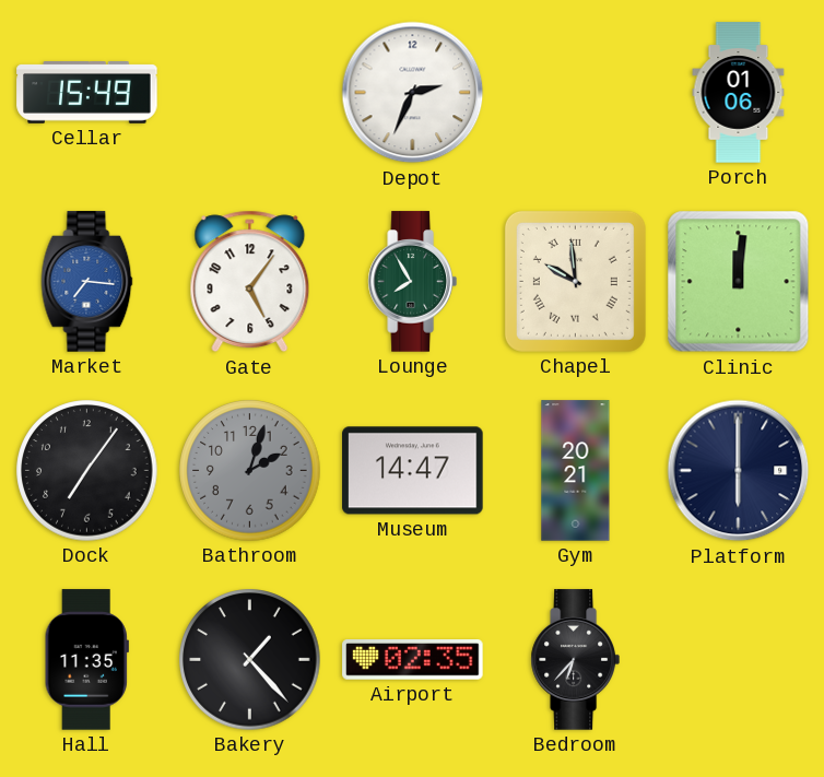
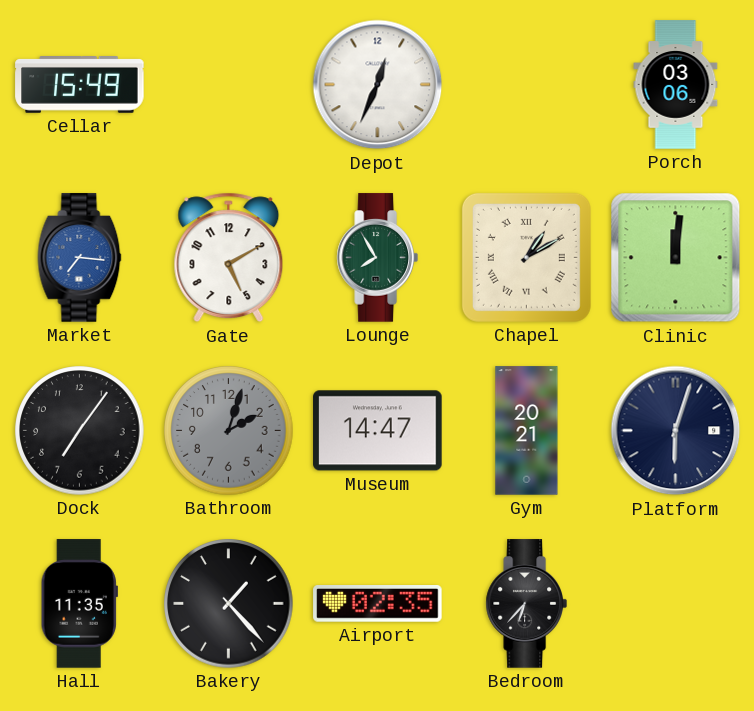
Depot: 2:34 -> 12:34
Porch: 01:06 -> 03:06
Gate: 5:06 -> 5:10
Chapel: 9:59 -> 1:10
Platform: 6:00 -> 6:03
